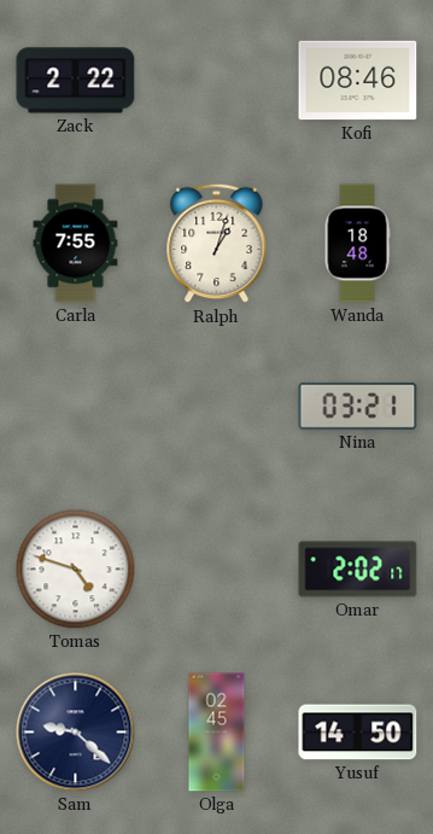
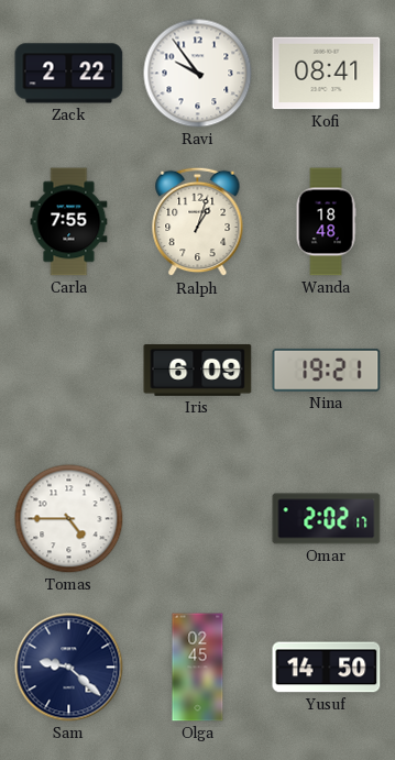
Ravi: none -> 9:54
Kofi: 08:46 -> 08:41
Iris: none -> 6:09
Nina: 03:21 -> 19:21
Tomas: 4:48 -> 4:45
